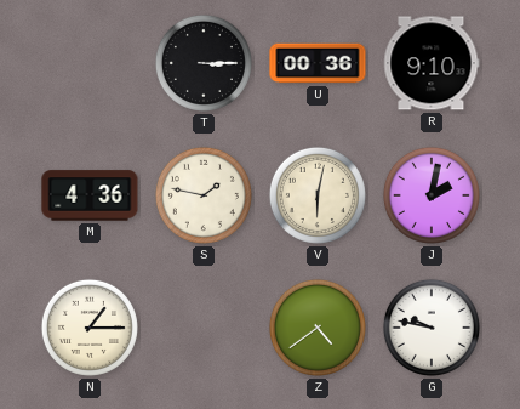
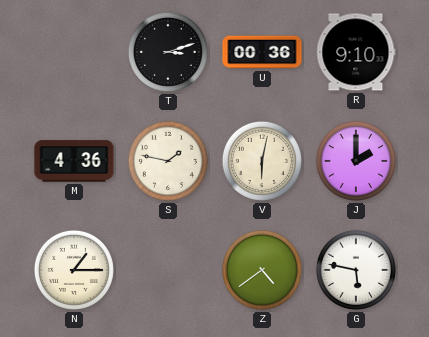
T: 3:15 -> 3:12
J: 2:02 -> 2:00
G: 9:47 -> 5:47
